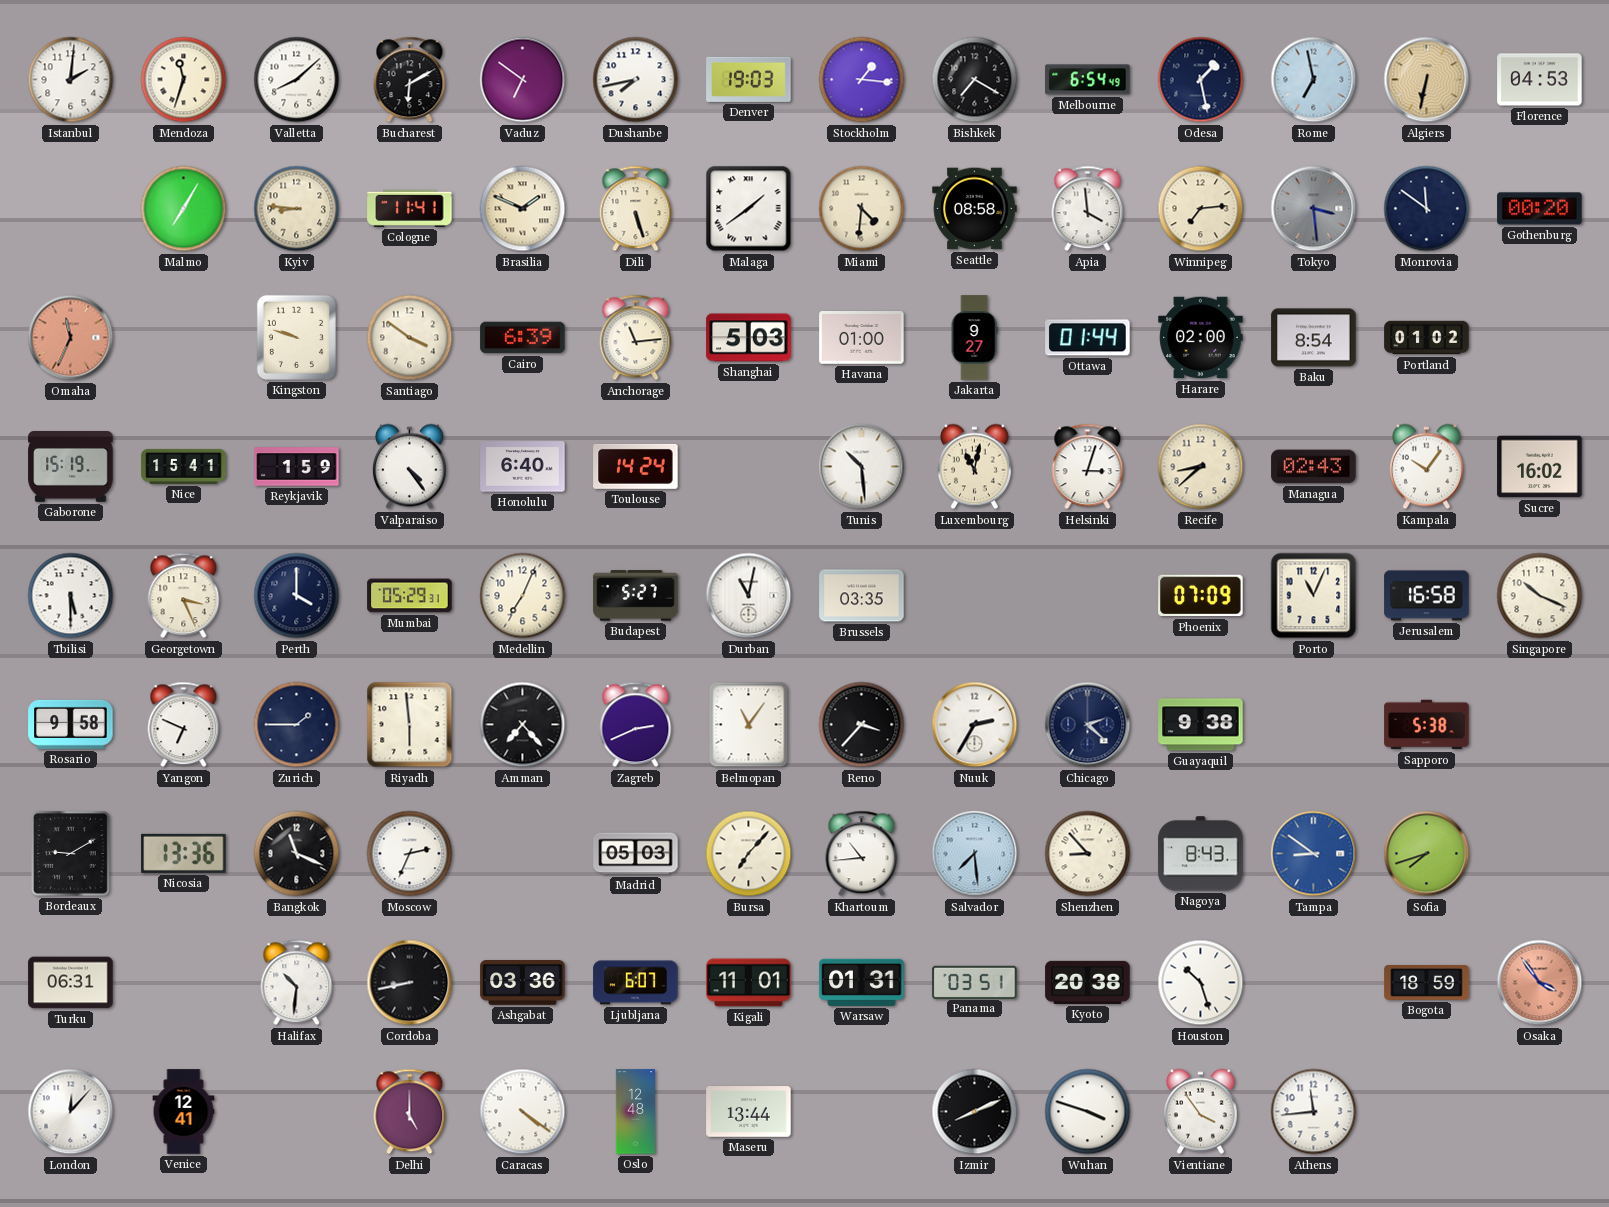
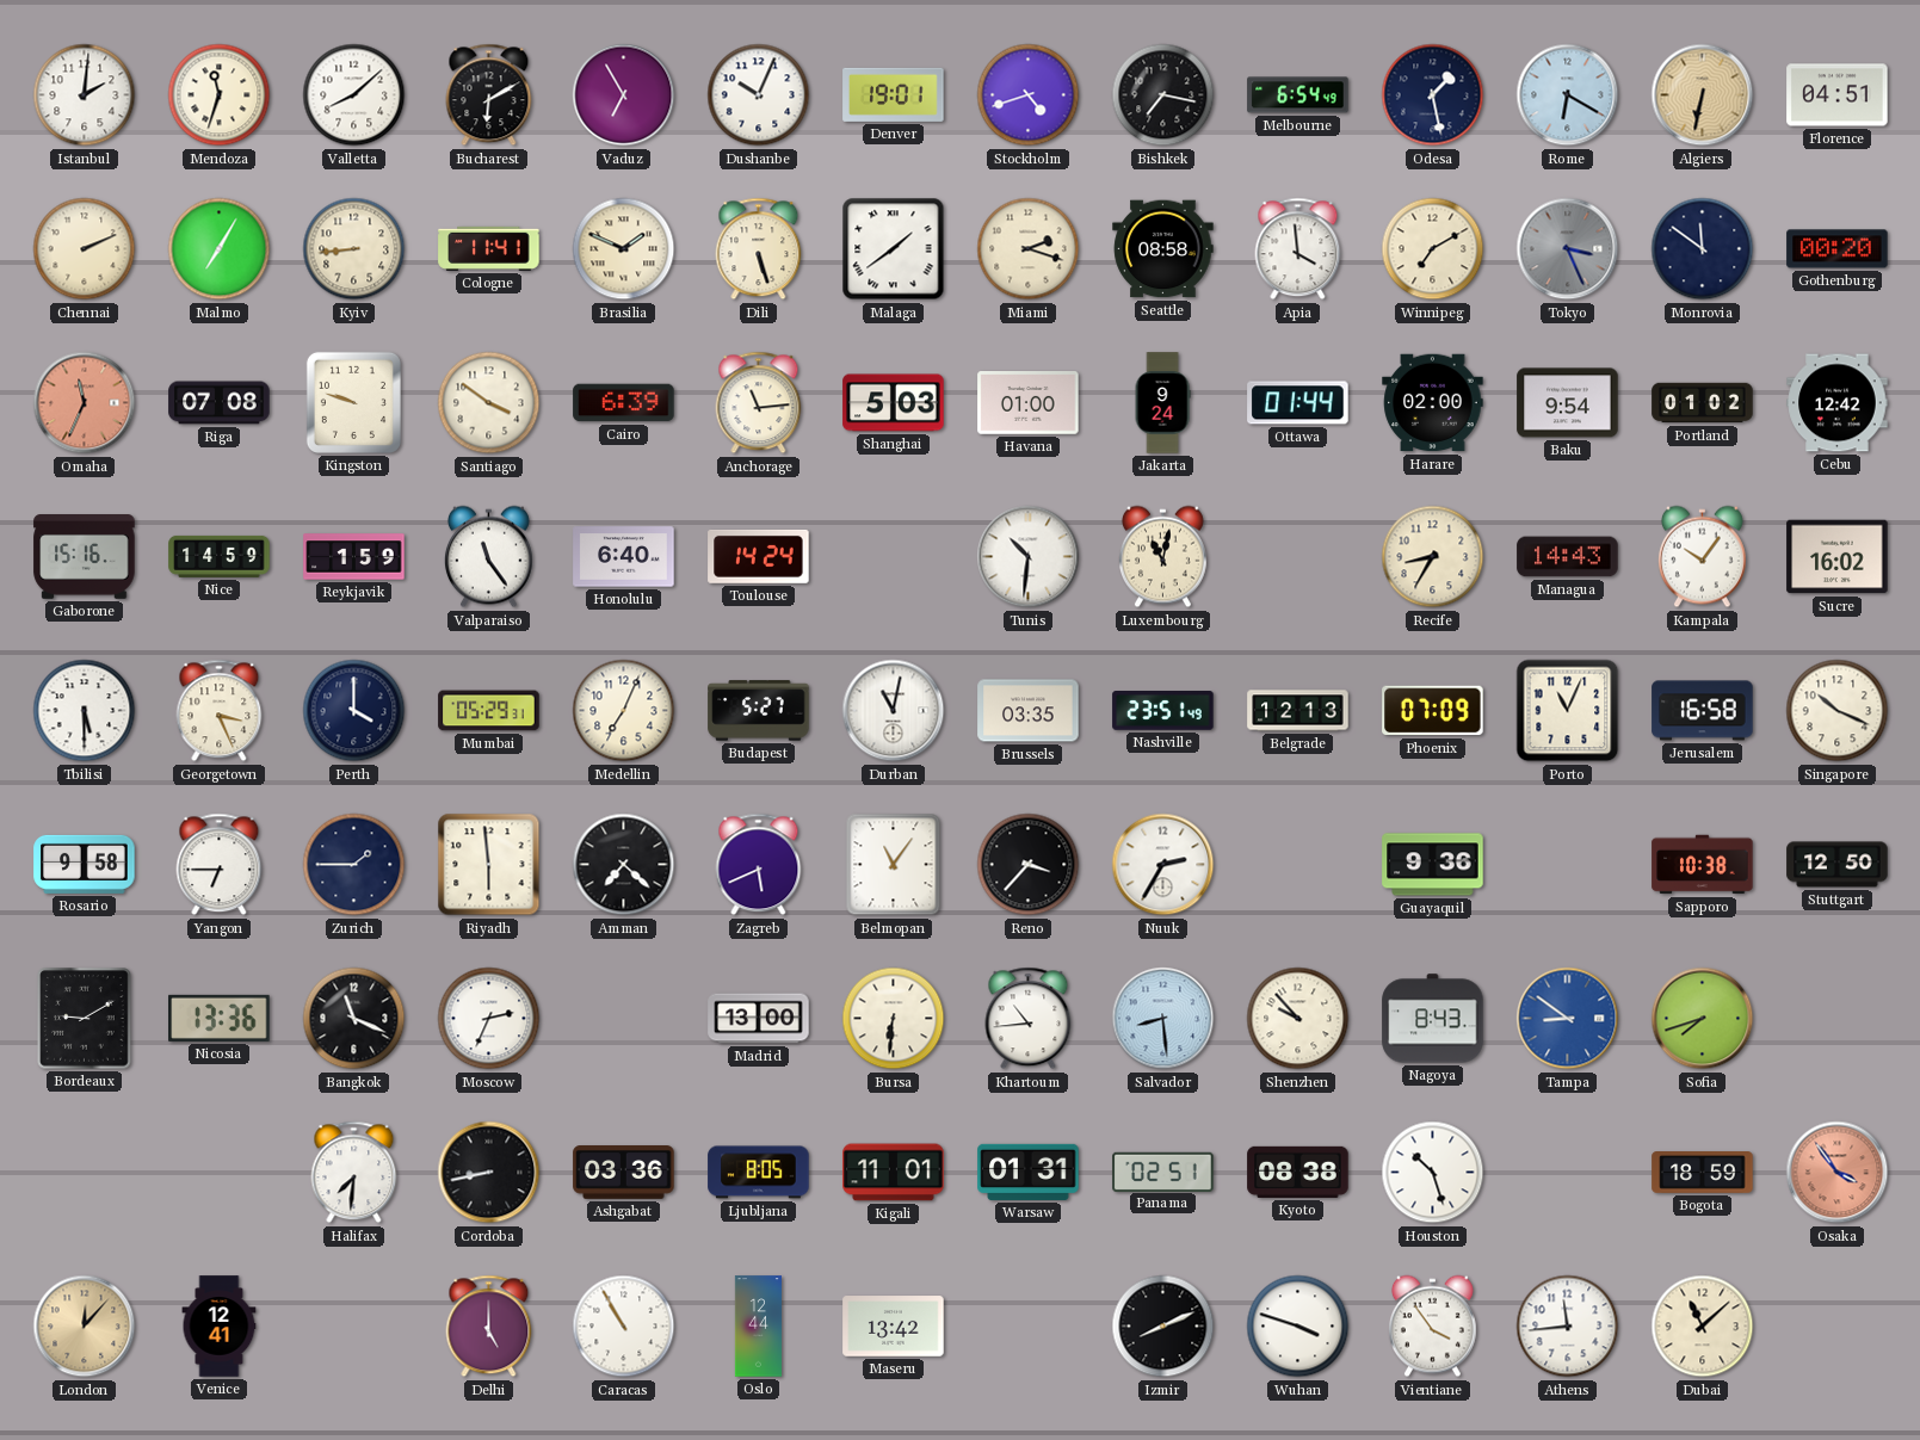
Vaduz: 6:51 -> 6:55
Dushanbe: 7:43 -> 10:04
Denver: 19:03 -> 19:01
Stockholm: 1:16 -> 4:42
Bishkek: 7:20 -> 7:17
Rome: 6:58 -> 6:20
Florence: 04:53 -> 04:51
Chennai: none -> 2:11
Kyiv: 8:46 -> 8:44
Miami: 4:31 -> 2:18
Winnipeg: 7:14 -> 7:10
Tokyo: 3:29 -> 3:26
Riga: none -> 07:08
Jakarta: 9:27 -> 9:24
Baku: 8:54 -> 9:54
Cebu: none -> 12:42
Gaborone: 15:19 -> 15:16
Nice: 15:41 -> 14:59
Valparaiso: 4:24 -> 11:24
Tunis: 10:29 -> 10:31
Helsinki: 3:03 -> none
Recife: 8:38 -> 8:35
Managua: 02:43 -> 14:43
Nashville: none -> 23:51
Belgrade: none -> 12:13
Yangon: 6:49 -> 6:45
Amman: 7:23 -> 7:22
Zagreb: 2:41 -> 5:41
Chicago: 2:22 -> none
Guayaquil: 9:38 -> 9:36
Sapporo: 5:38 -> 10:38
Stuttgart: none -> 12:50
Madrid: 05:03 -> 13:00
Bursa: 7:07 -> 6:31
Salvador: 7:29 -> 8:29
Shenzhen: 8:53 -> 9:53
Turku: 06:31 -> none
Halifax: 10:31 -> 7:31
Ljubljana: 6:07 -> 8:05
Panama: 03:51 -> 02:51
Kyoto: 20:38 -> 08:38
London dial: white -> champagne
Caracas: 4:21 -> 10:55
Oslo: 12:48 -> 12:44
Maseru: 13:44 -> 13:42
Dubai: none -> 11:08
